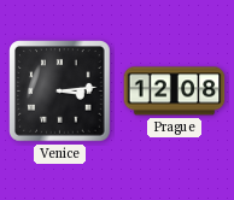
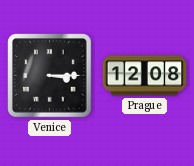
Venice: 3:14 -> 3:15
